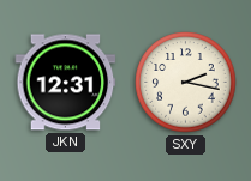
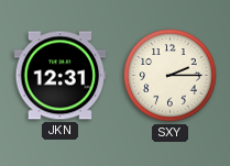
SXY: 2:17 -> 2:15
